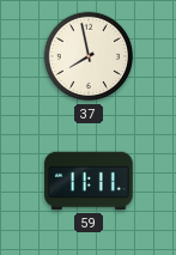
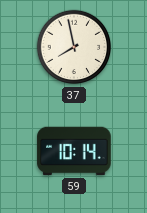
59: 11:11 -> 10:14
